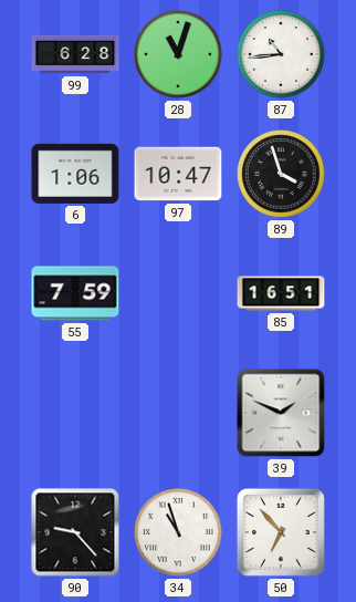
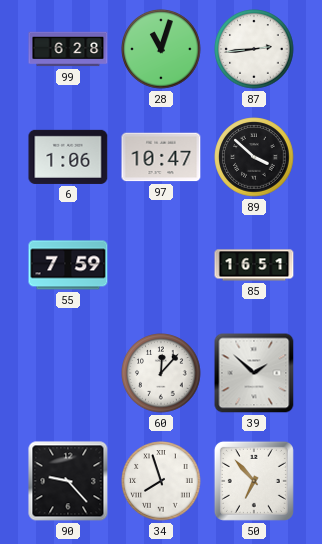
87: 10:44 -> 2:44
89: 3:57 -> 3:52
60: none -> 12:07
39: 1:49 -> 1:52
34: 10:57 -> 7:57
